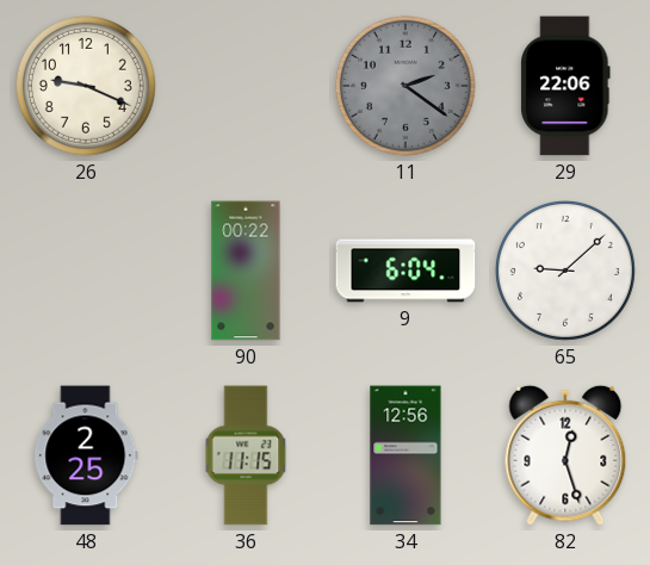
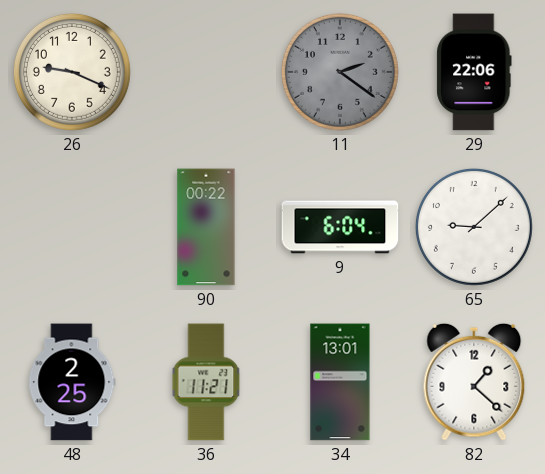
36: 11:15 -> 11:21
34: 12:56 -> 13:01
82: 12:27 -> 1:22
